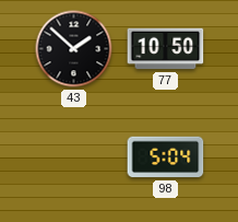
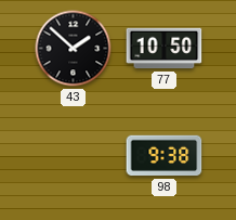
98: 5:04 -> 9:38
